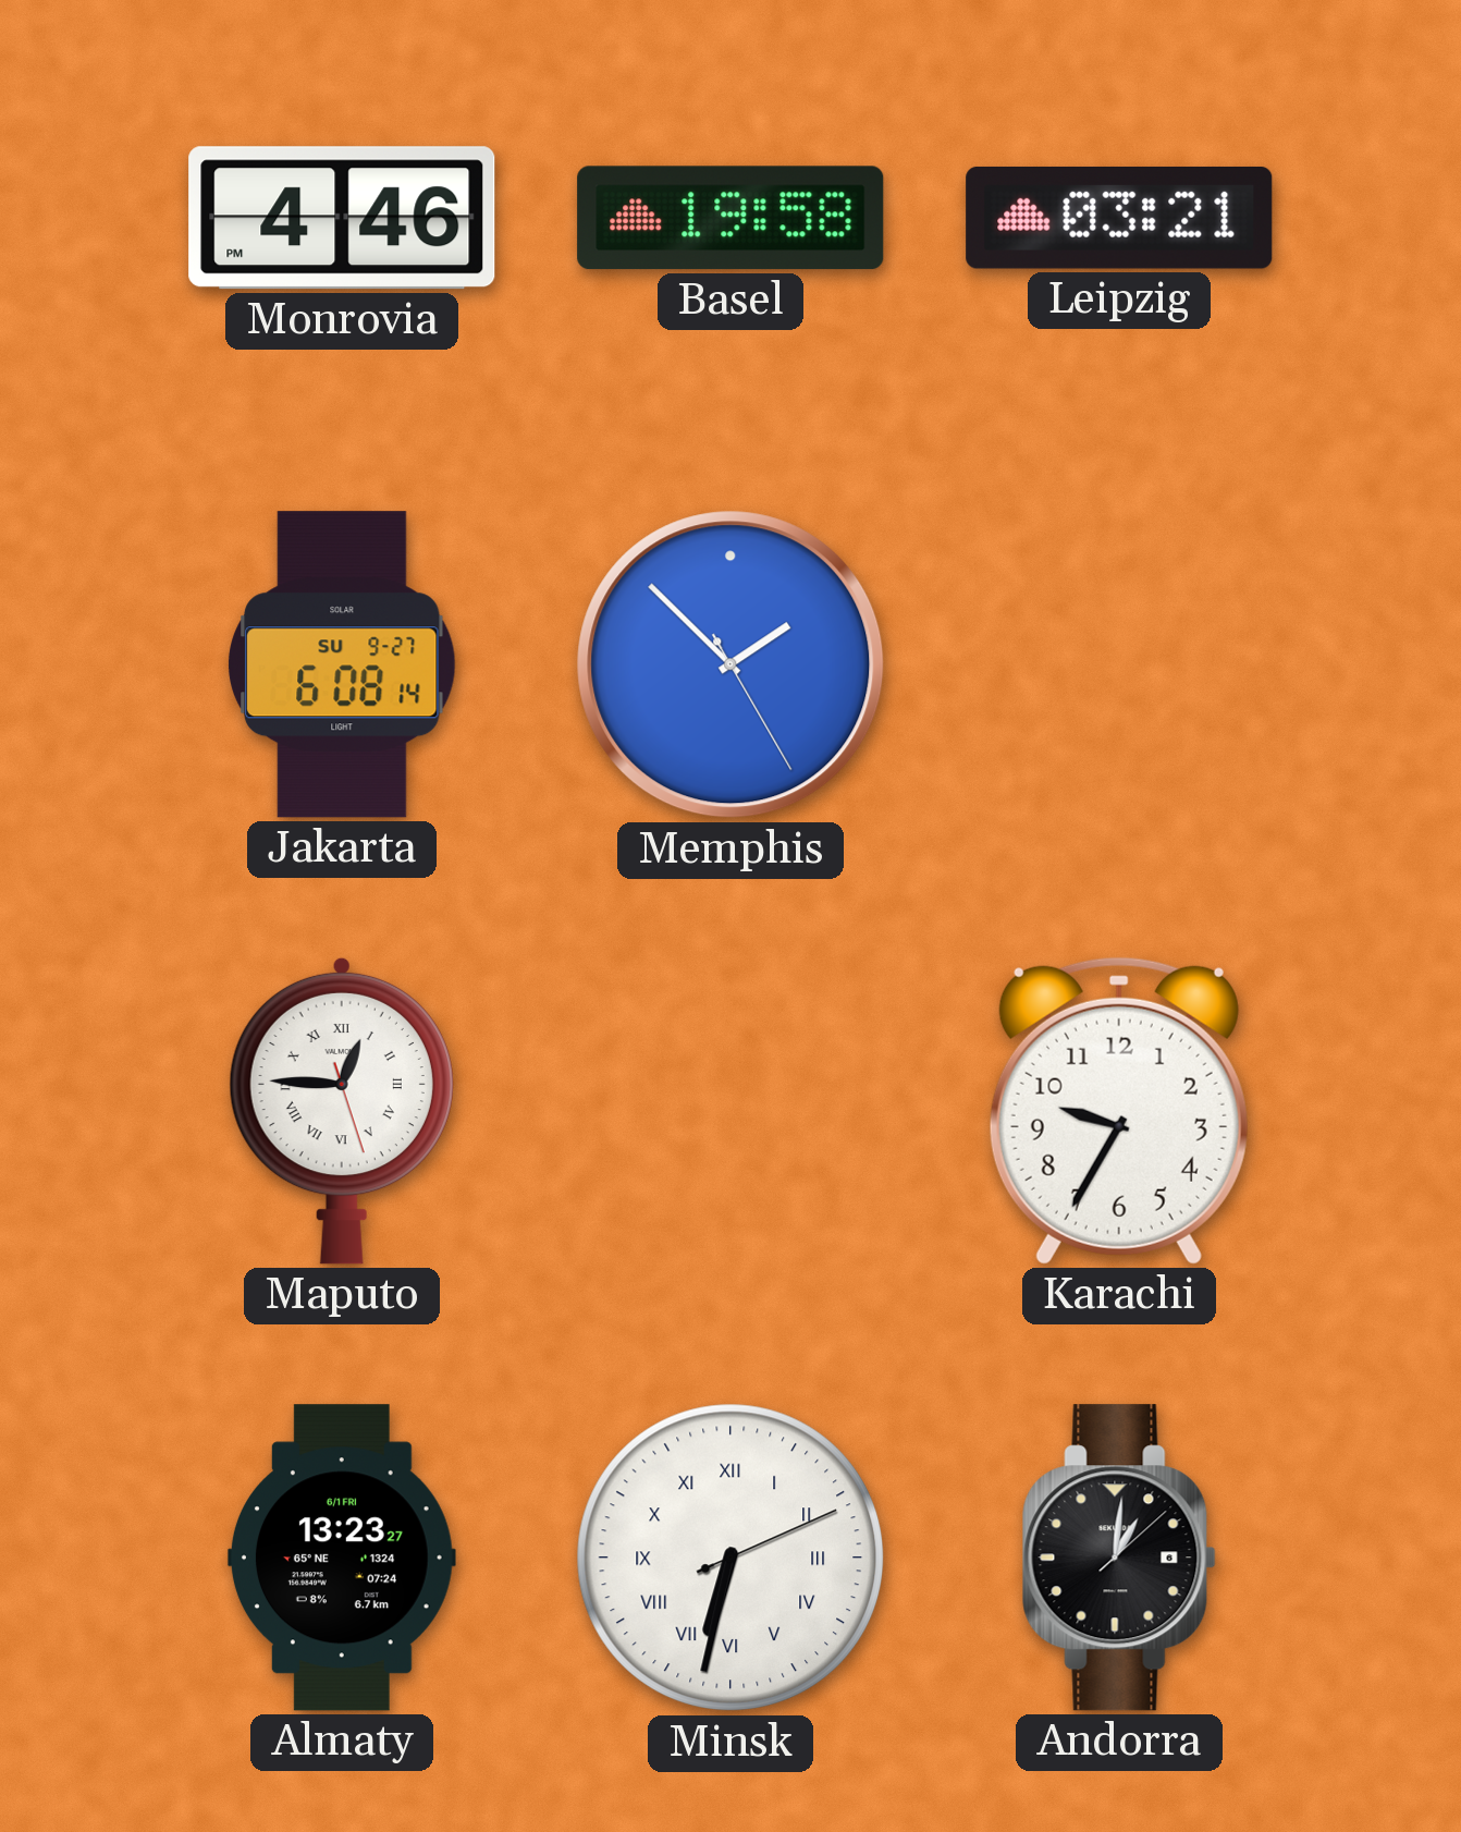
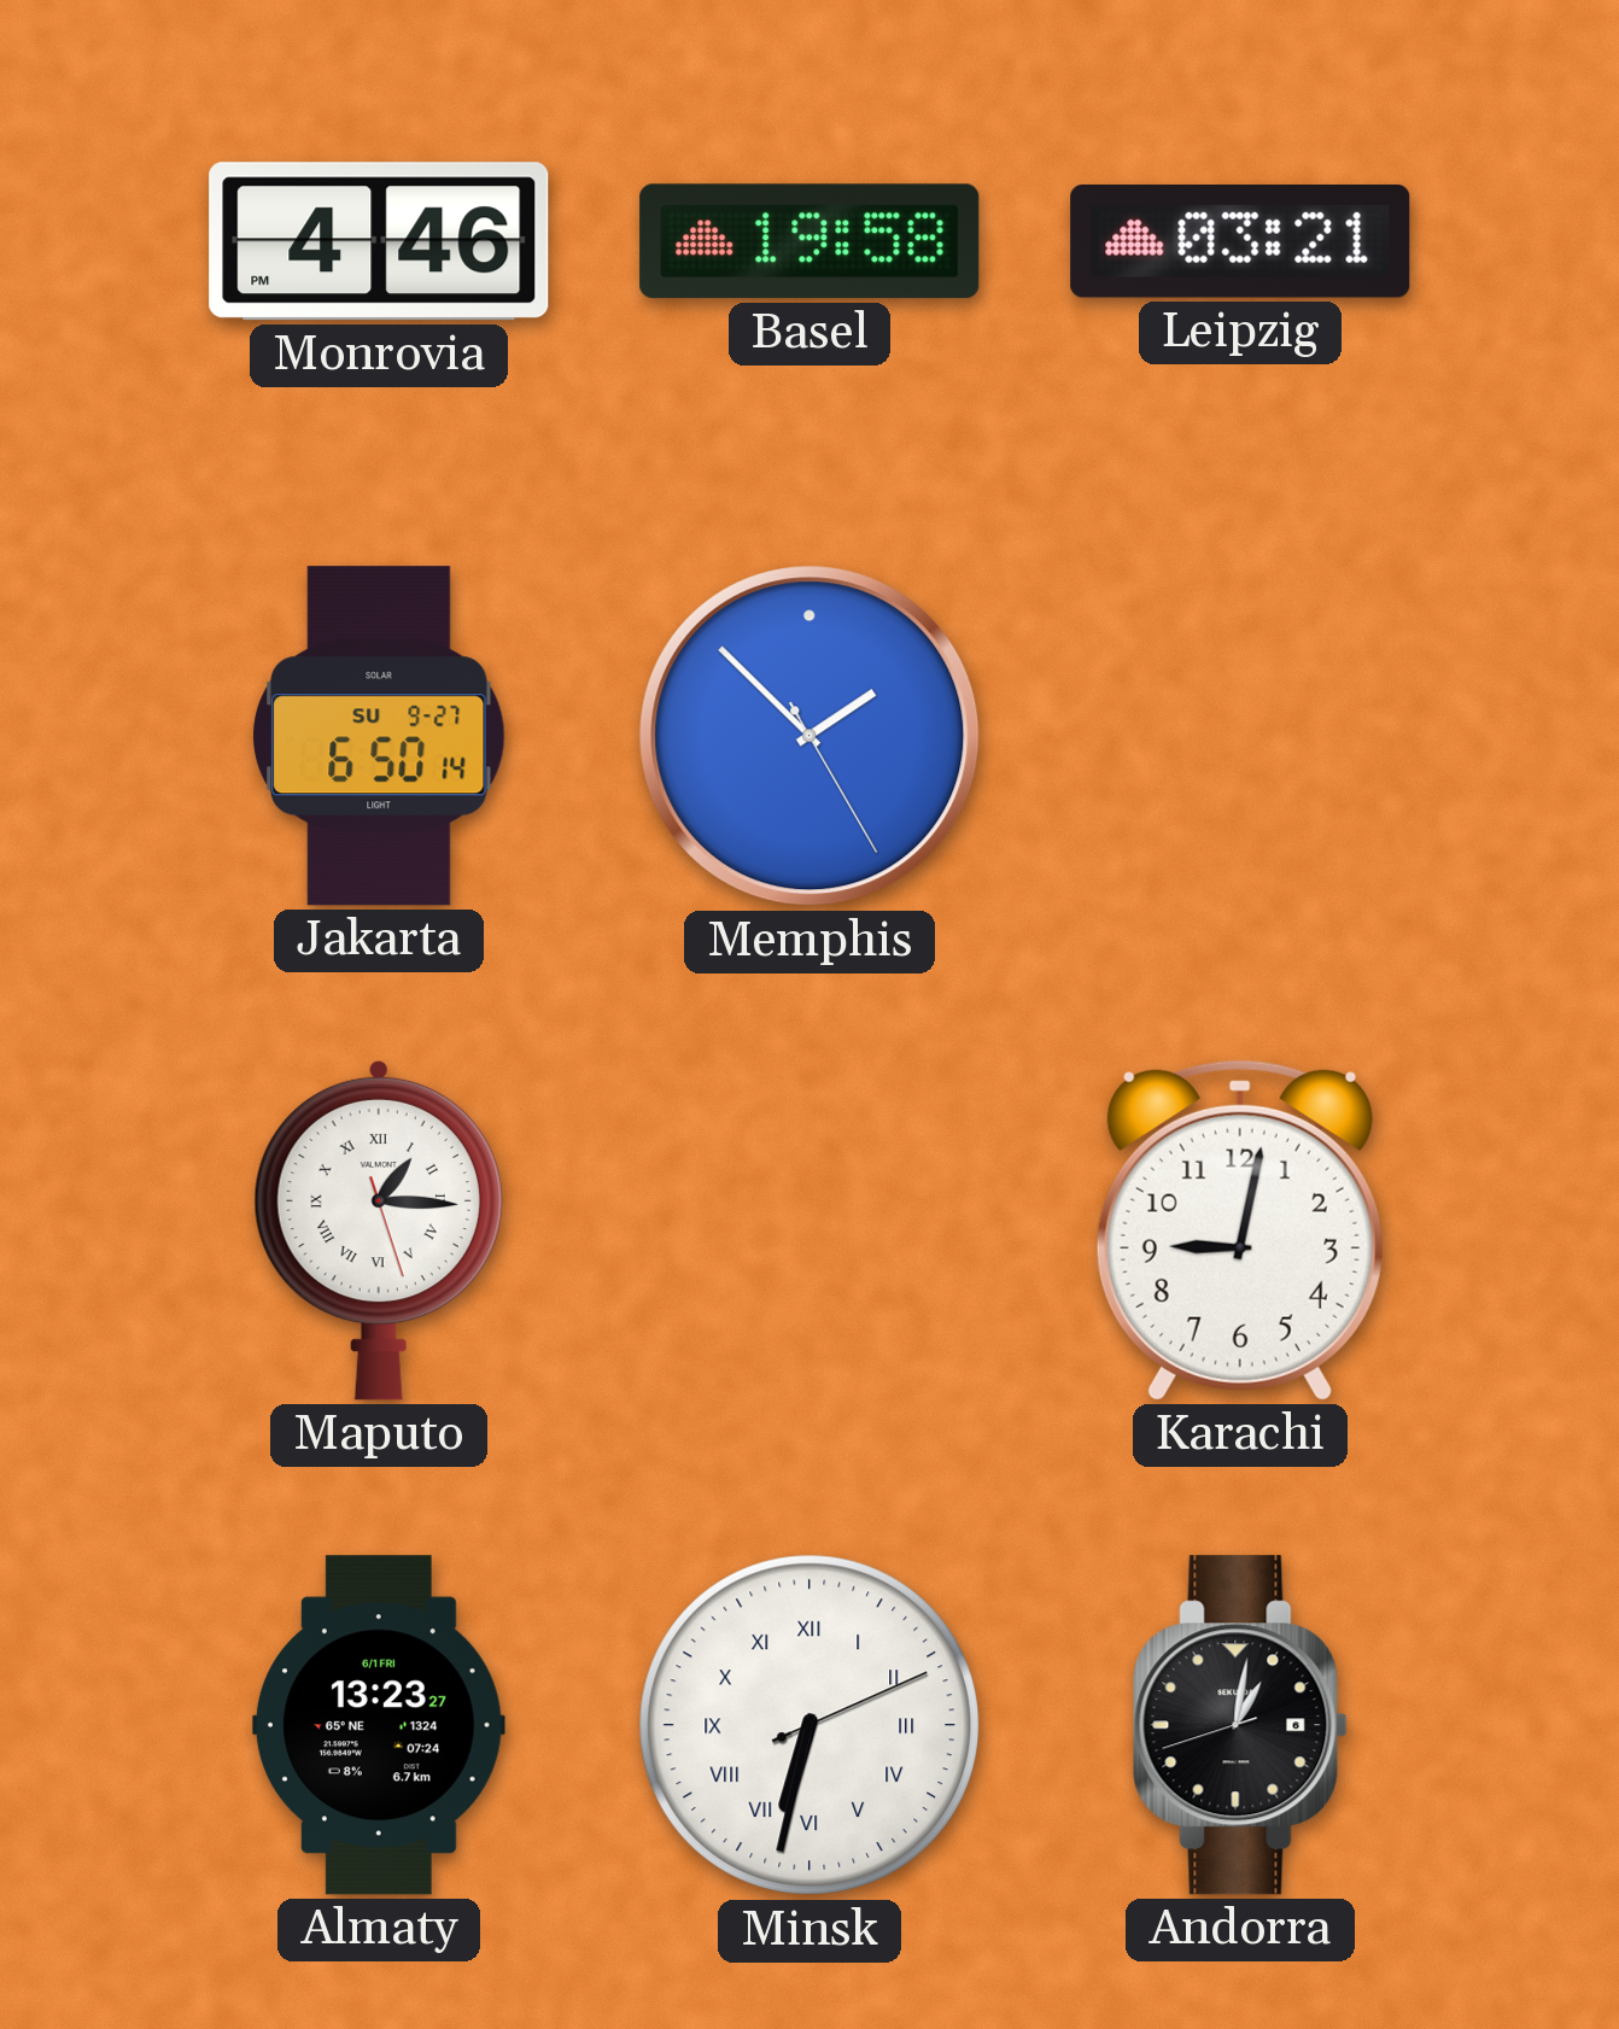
Jakarta: 6:08 -> 6:50
Maputo: 12:45 -> 1:15
Karachi: 9:35 -> 9:02
Andorra: 1:01:08 -> 1:01:42
